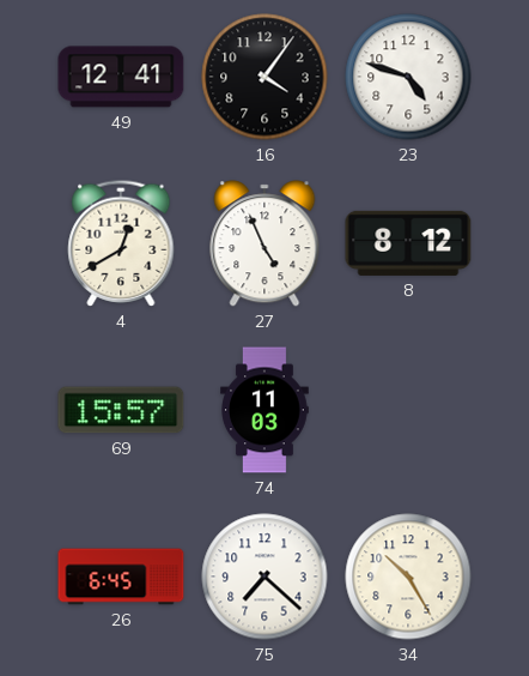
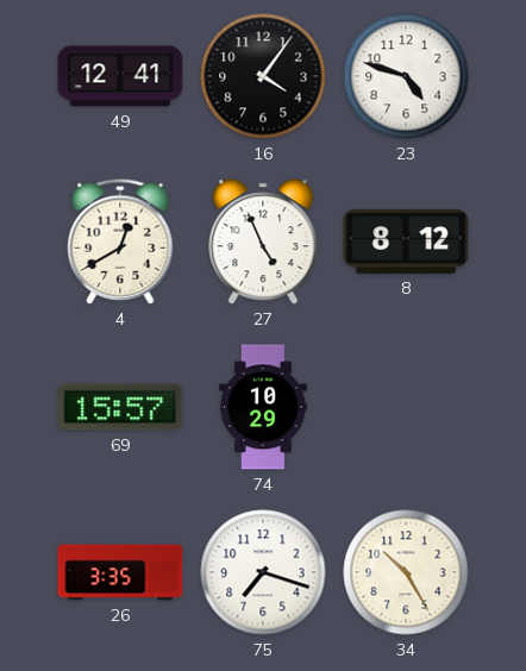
74: 11:03 -> 10:29
26: 6:45 -> 3:35
75: 7:22 -> 7:18
